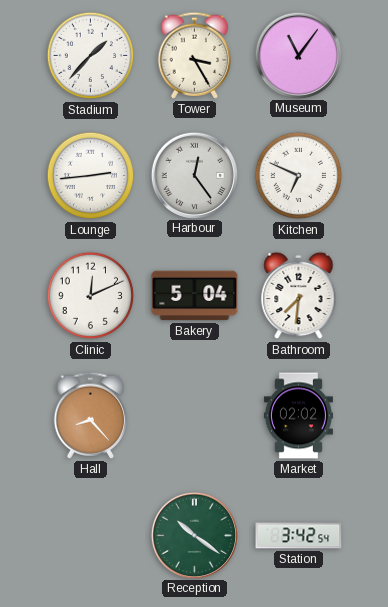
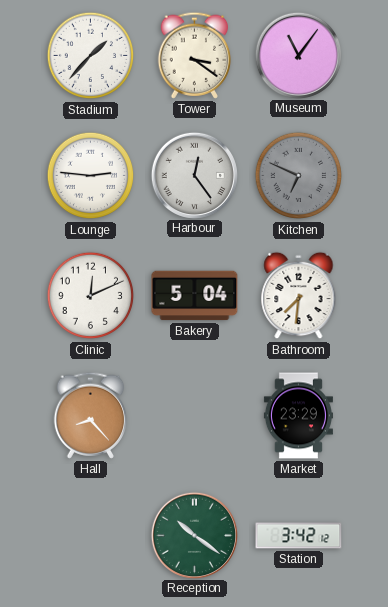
Tower: 3:25 -> 3:21
Lounge: 2:44 -> 2:46
Kitchen dial: white -> grey
Market: 02:02 -> 23:29
Station: 3:42:54 -> 3:42:12
